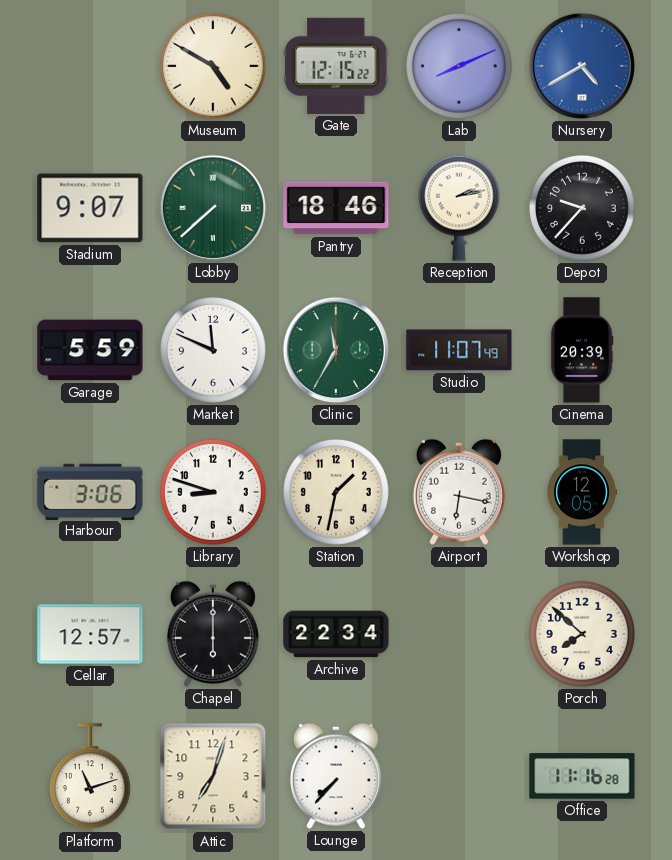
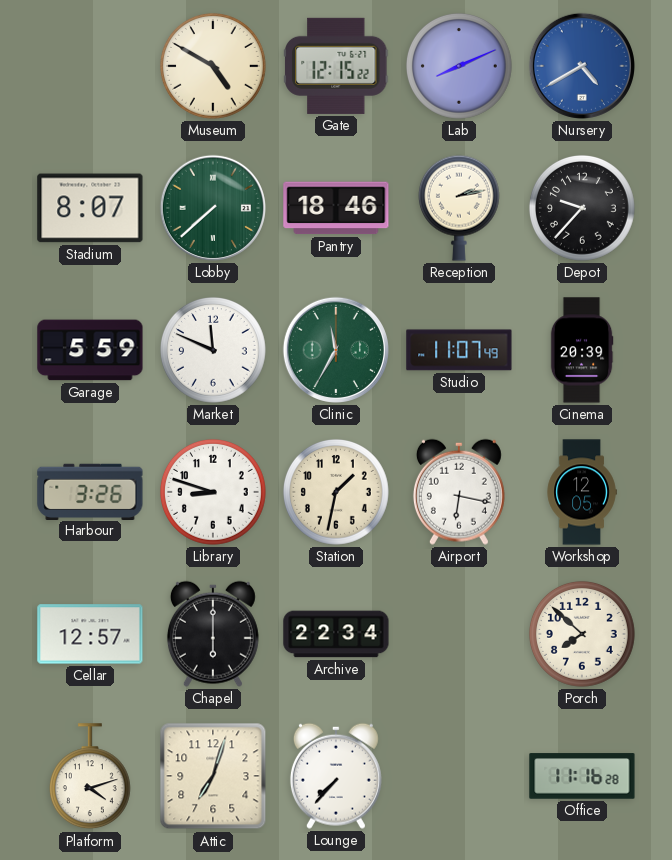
Stadium: 9:07 -> 8:07
Harbour: 3:06 -> 3:26
Platform: 11:12 -> 4:12
